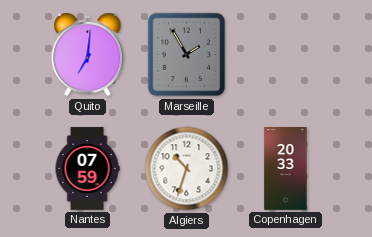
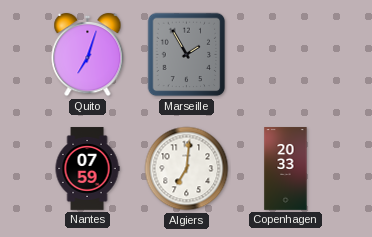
Quito: 7:01 -> 7:03
Algiers: 10:33 -> 7:01
